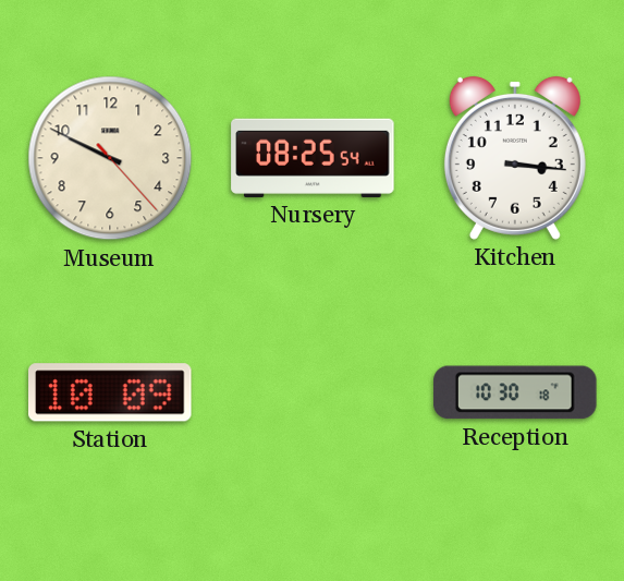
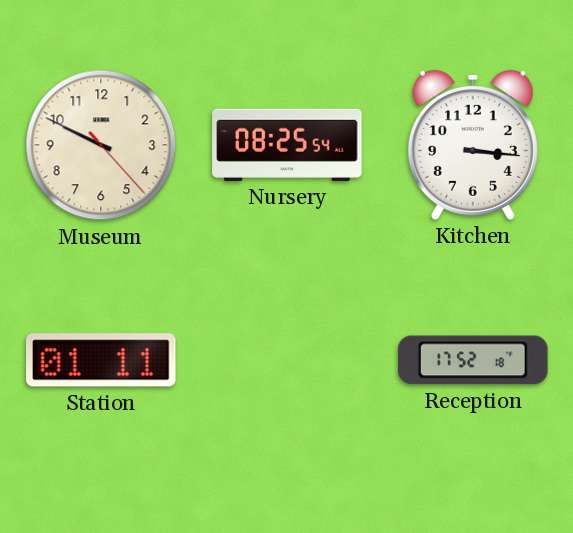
Station: 10:09 -> 01:11
Reception: 10:30 -> 17:52
